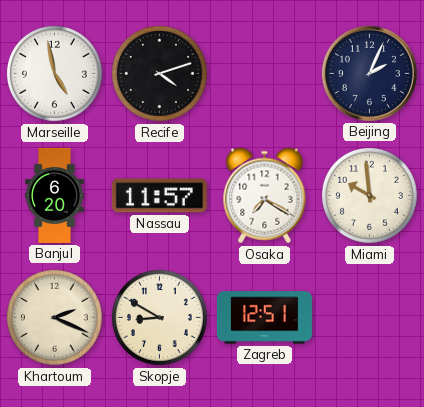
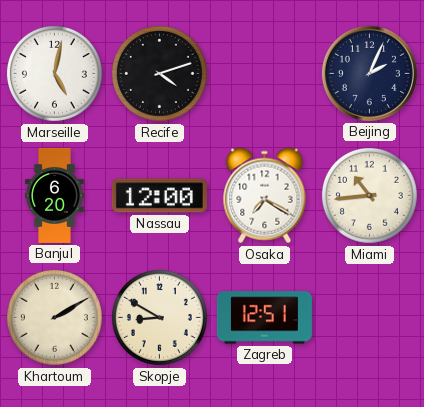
Marseille: 4:58 -> 5:02
Nassau: 11:57 -> 12:00
Miami: 9:59 -> 10:44
Khartoum: 2:19 -> 2:10
